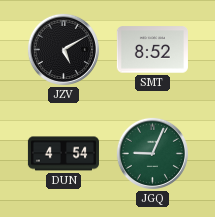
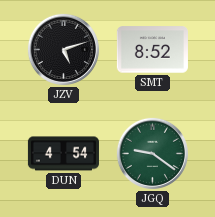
JZV: 5:10 -> 5:12
JGQ: 9:04 -> 9:21
